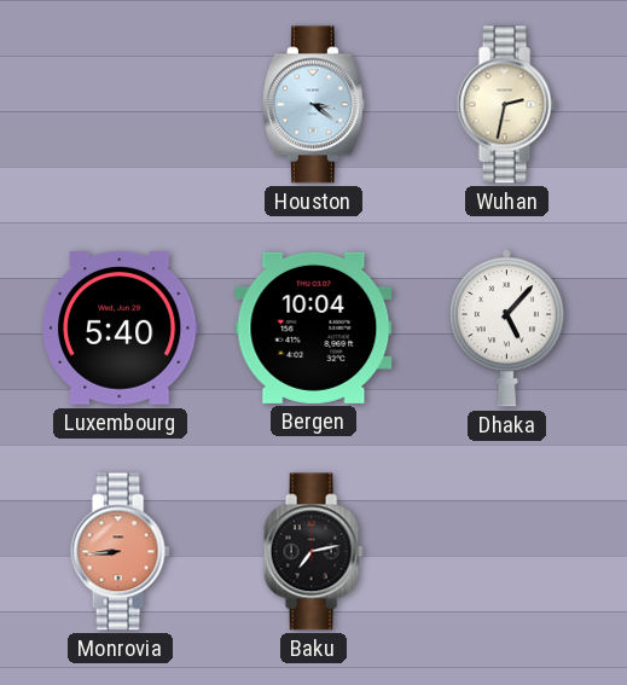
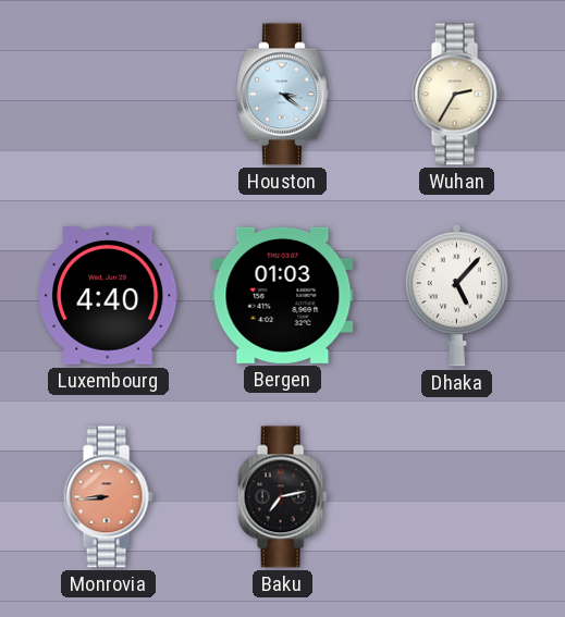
Wuhan: 2:32 -> 2:35
Luxembourg: 5:40 -> 4:40
Bergen: 10:04 -> 01:03
